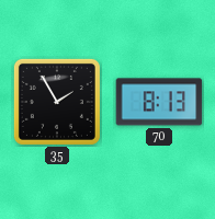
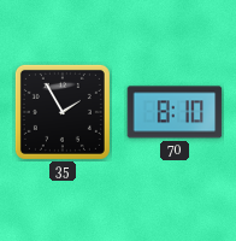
70: 8:13 -> 8:10
